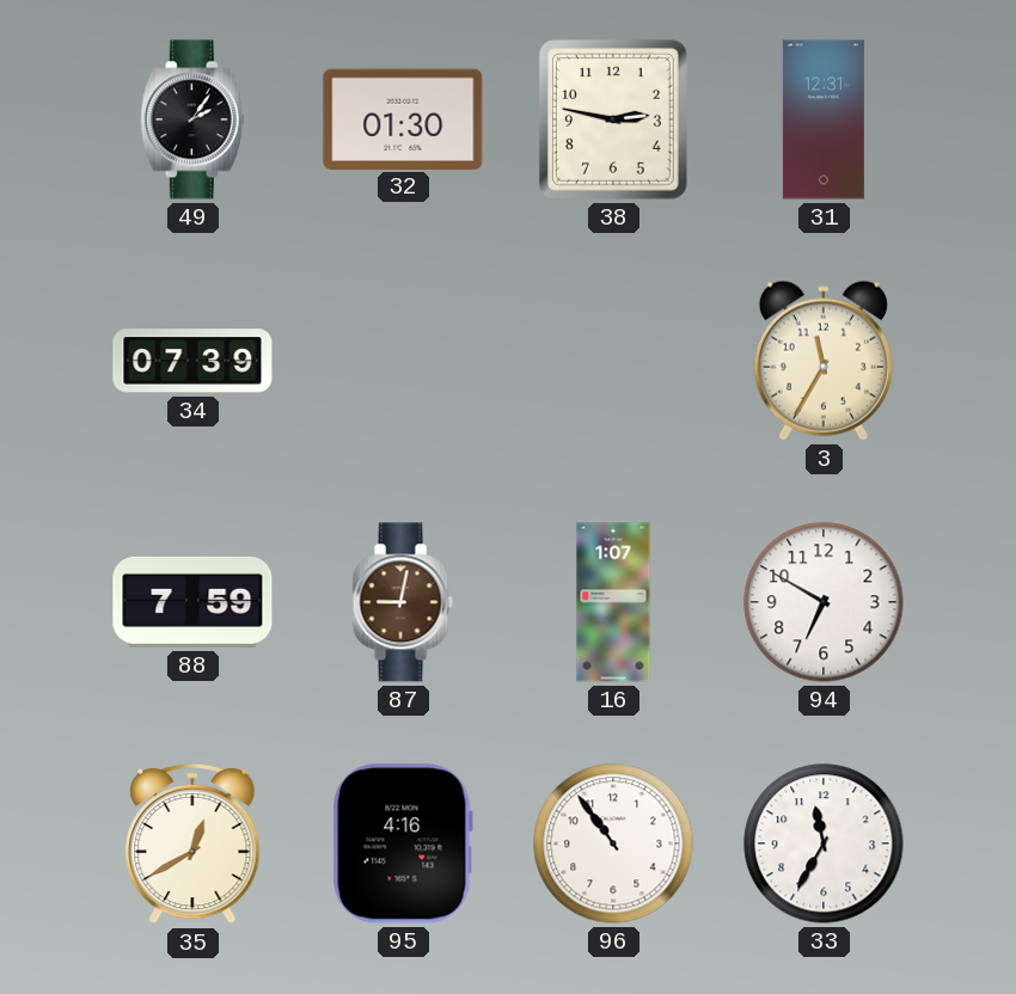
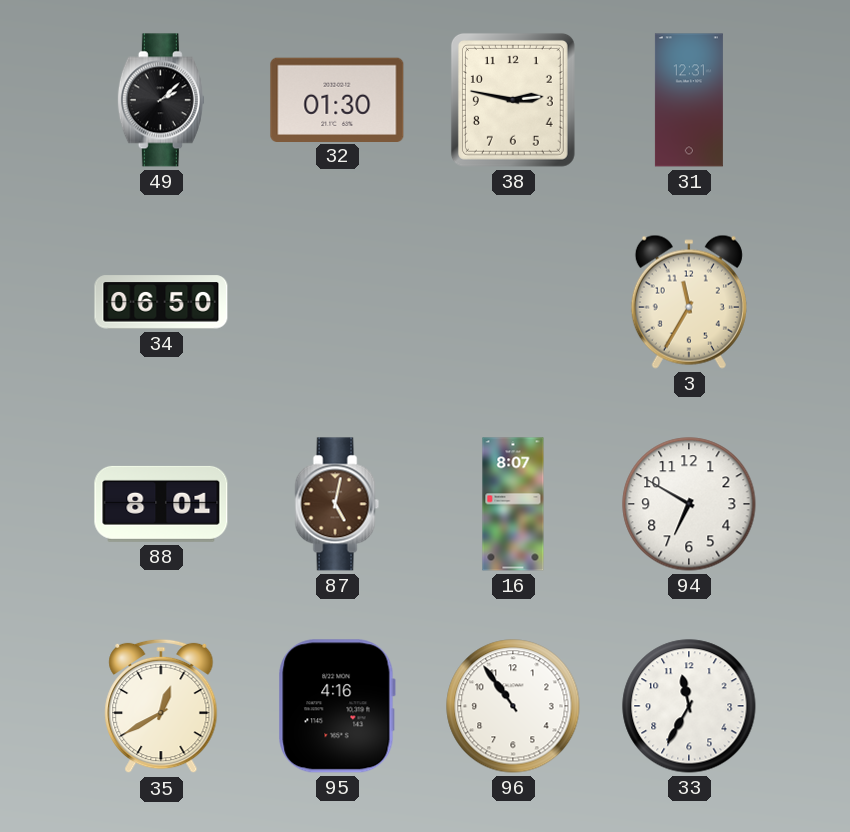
49: 2:06 -> 2:08
34: 07:39 -> 06:50
88: 7:59 -> 8:01
87: 9:02 -> 5:02
16: 1:07 -> 8:07
